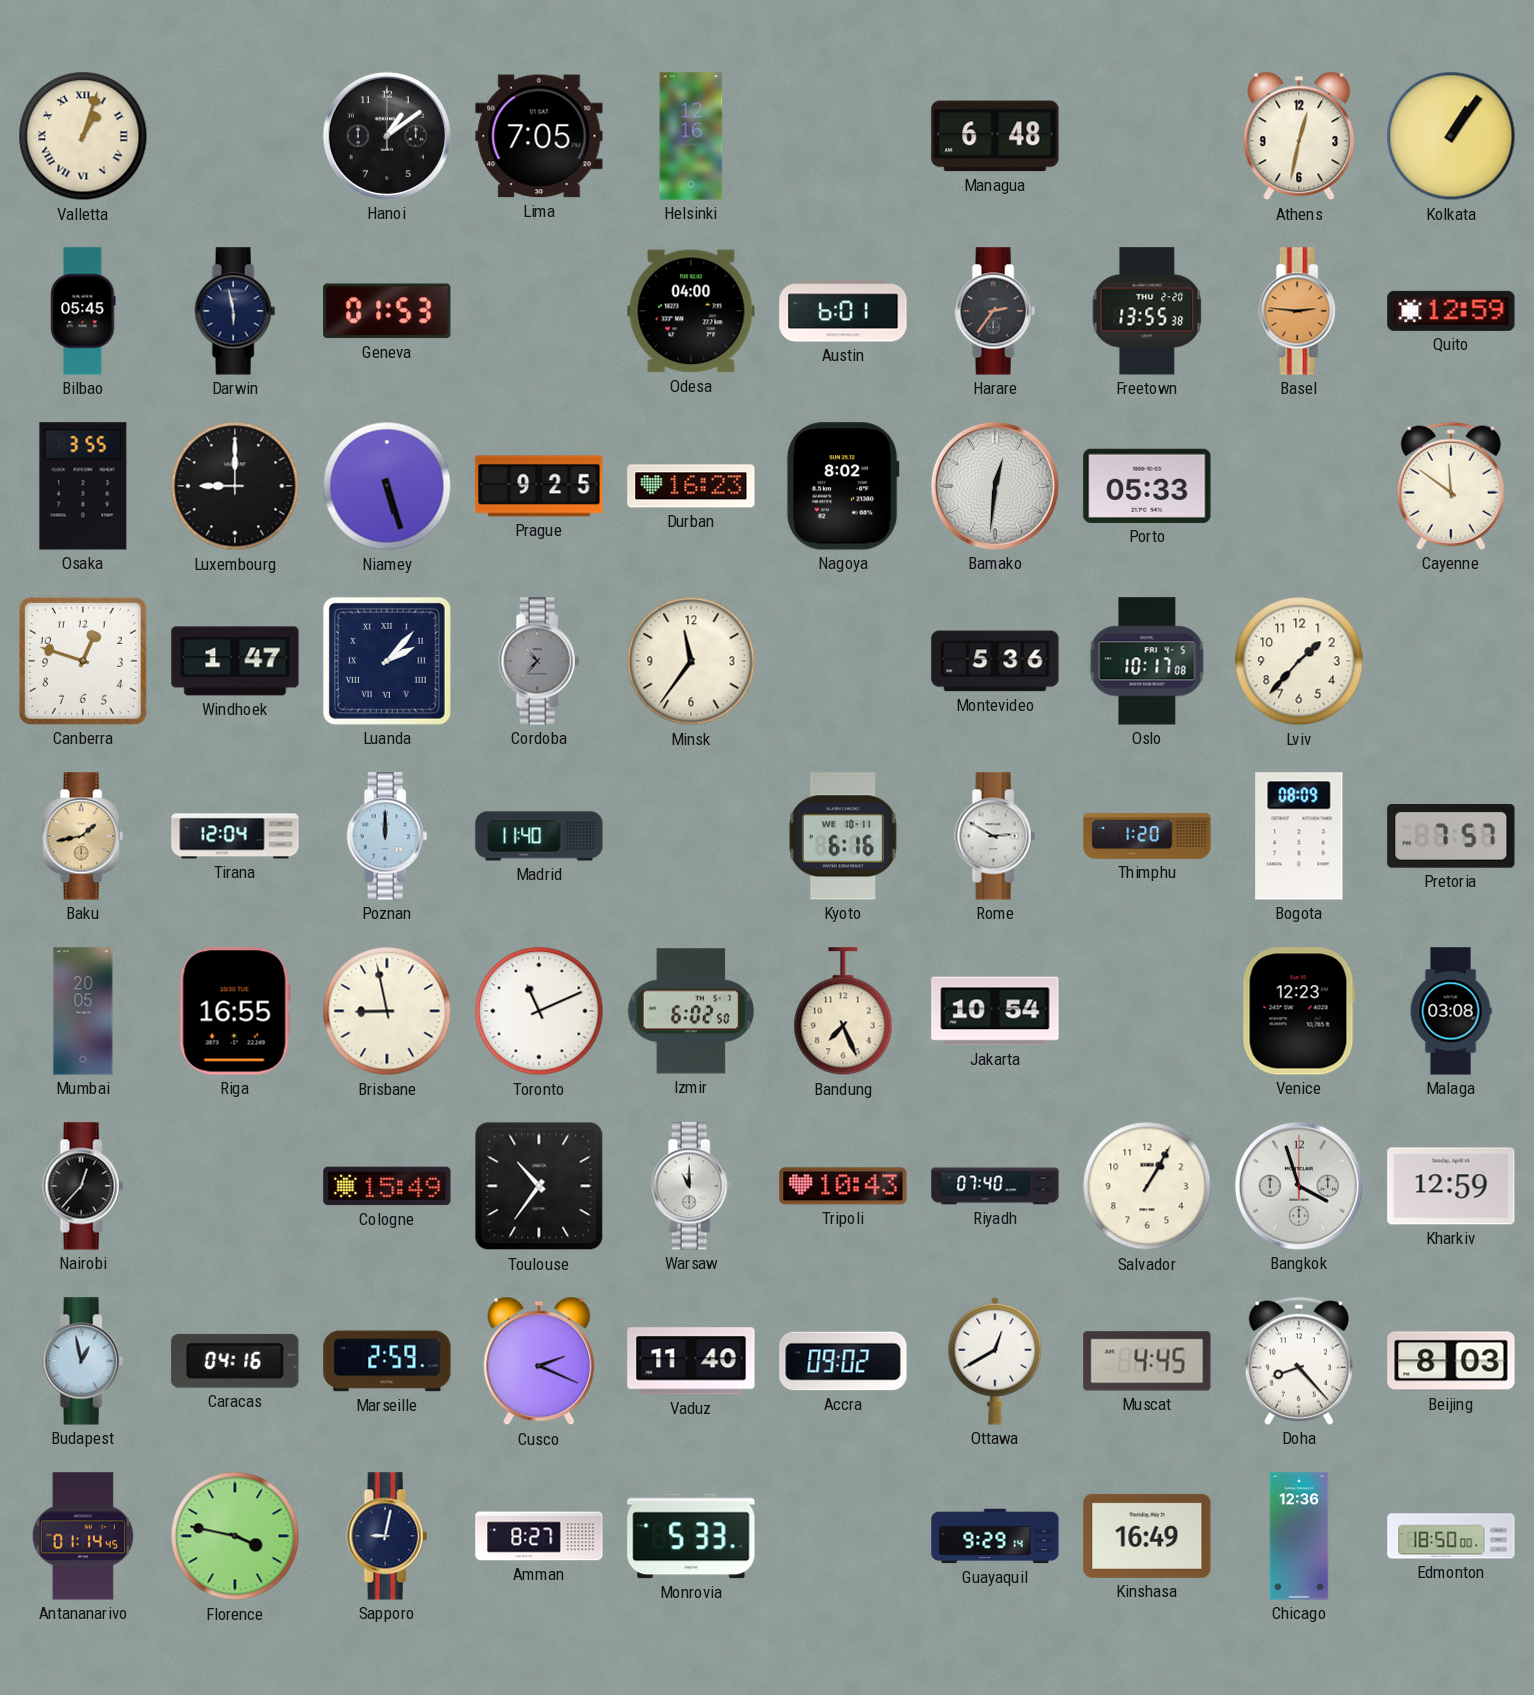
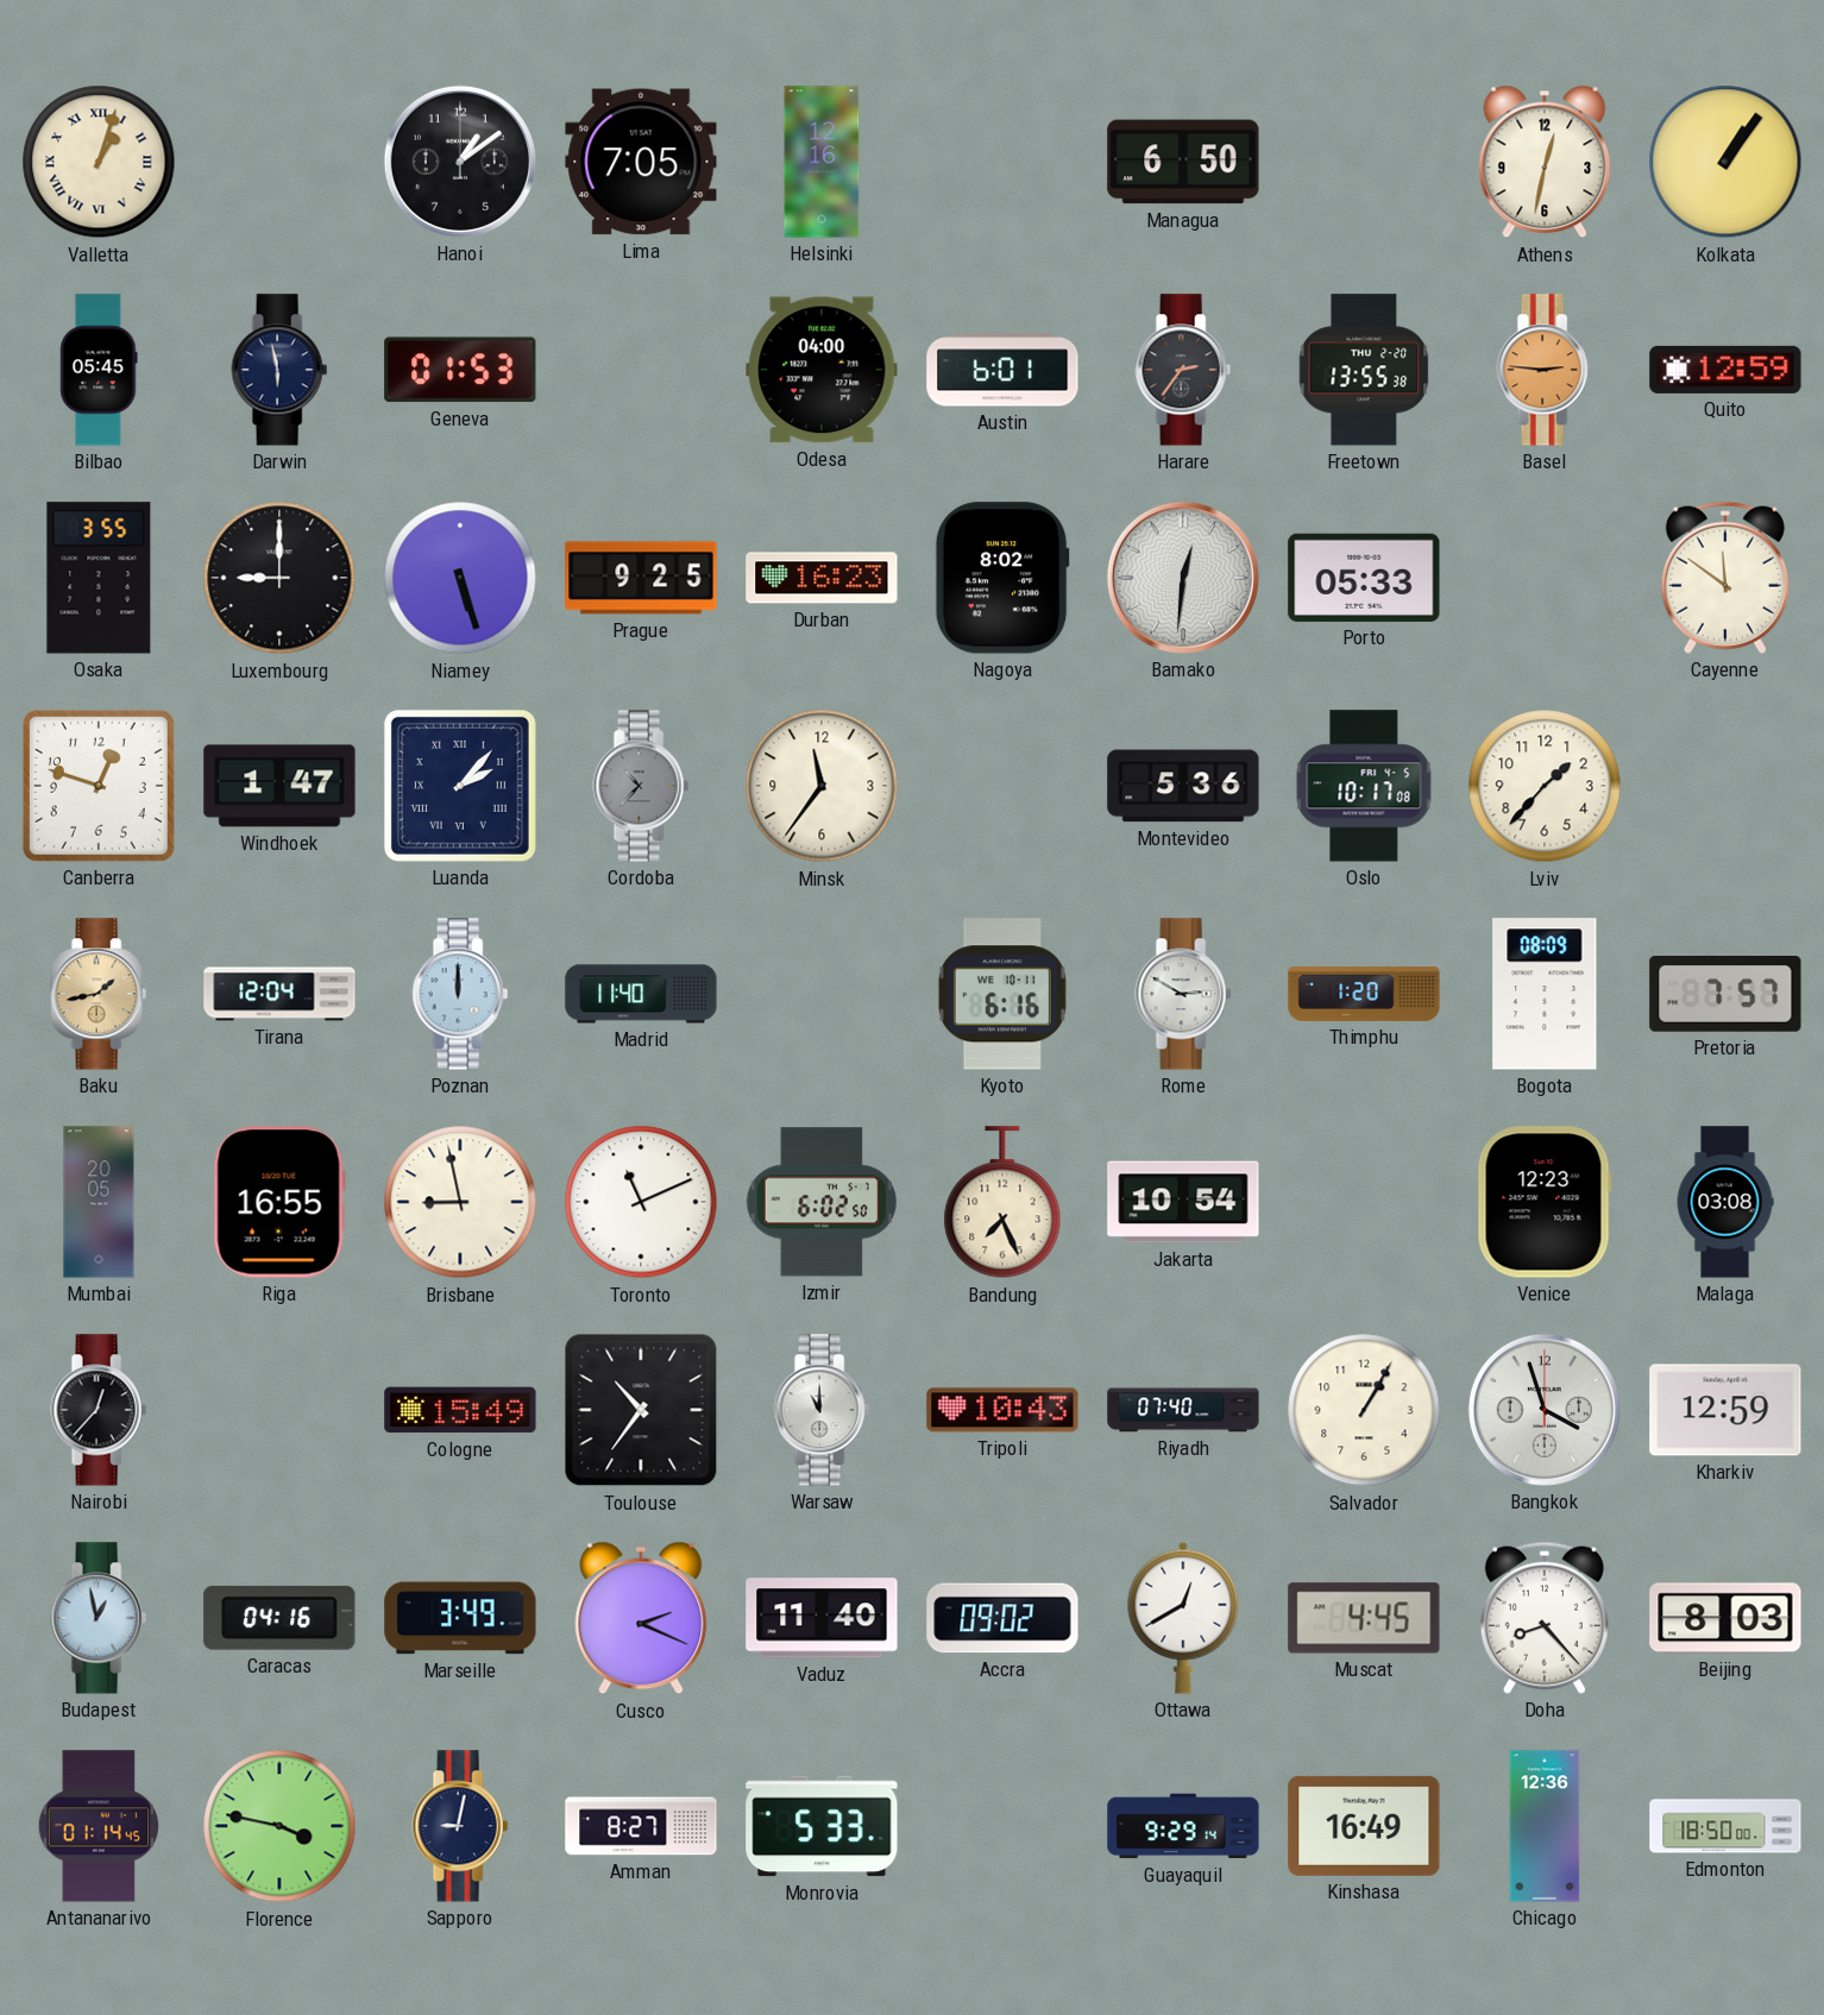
Managua: 6:48 -> 6:50
Marseille: 2:59 -> 3:49
